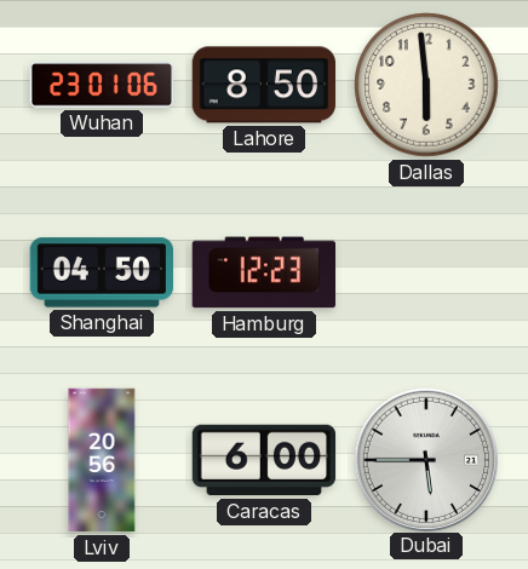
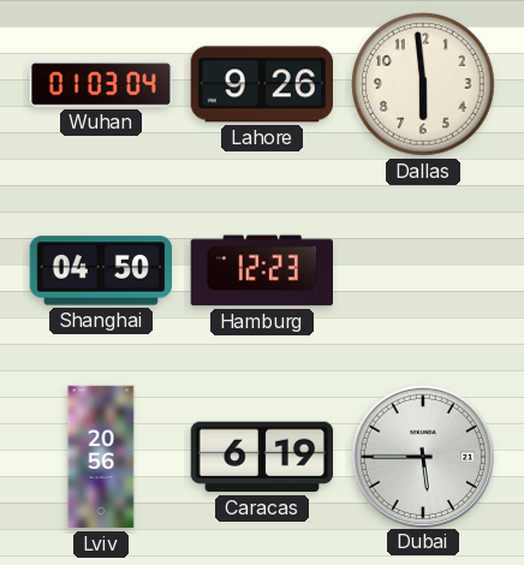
Wuhan: 23:01 -> 01:03
Lahore: 8:50 -> 9:26
Caracas: 6:00 -> 6:19
